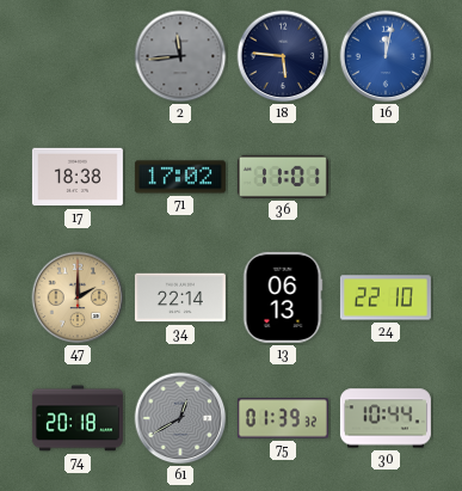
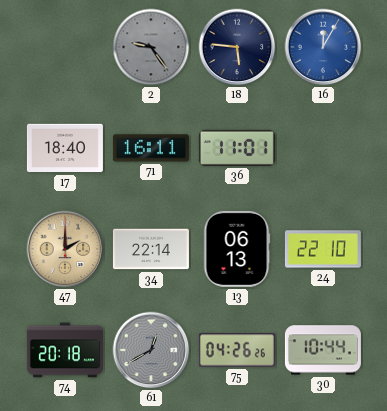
2: 11:44 -> 9:24
16: 12:02 -> 12:05
17: 18:38 -> 18:40
71: 17:02 -> 16:11
75: 01:39 -> 04:26
